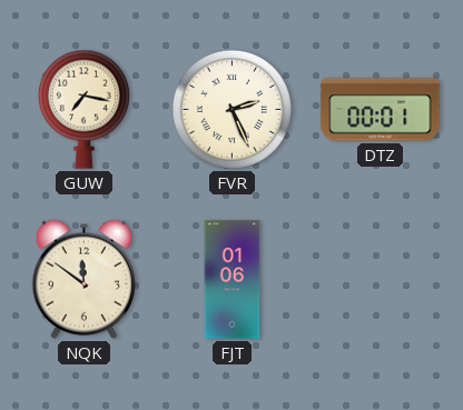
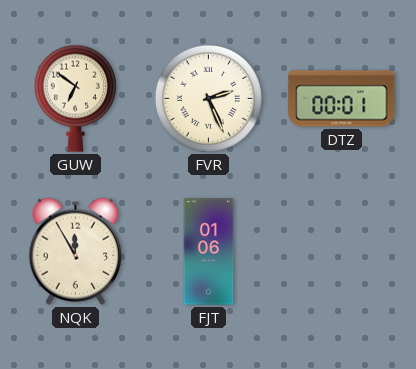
GUW: 7:17 -> 6:51
NQK: 11:51 -> 11:55
